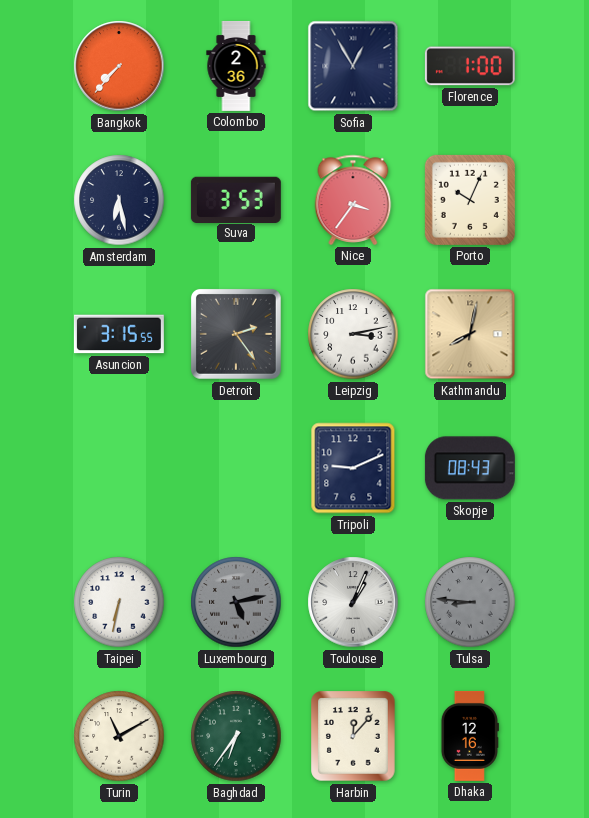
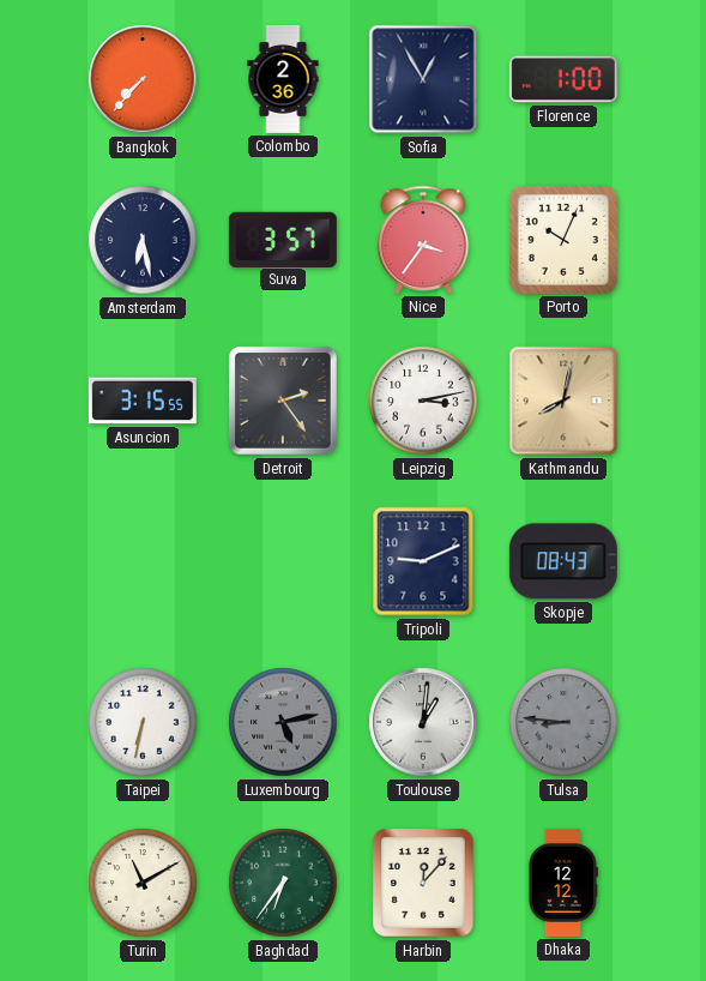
Suva: 3:53 -> 3:57
Toulouse: 1:04 -> 1:01
Dhaka: 12:16 -> 12:12
